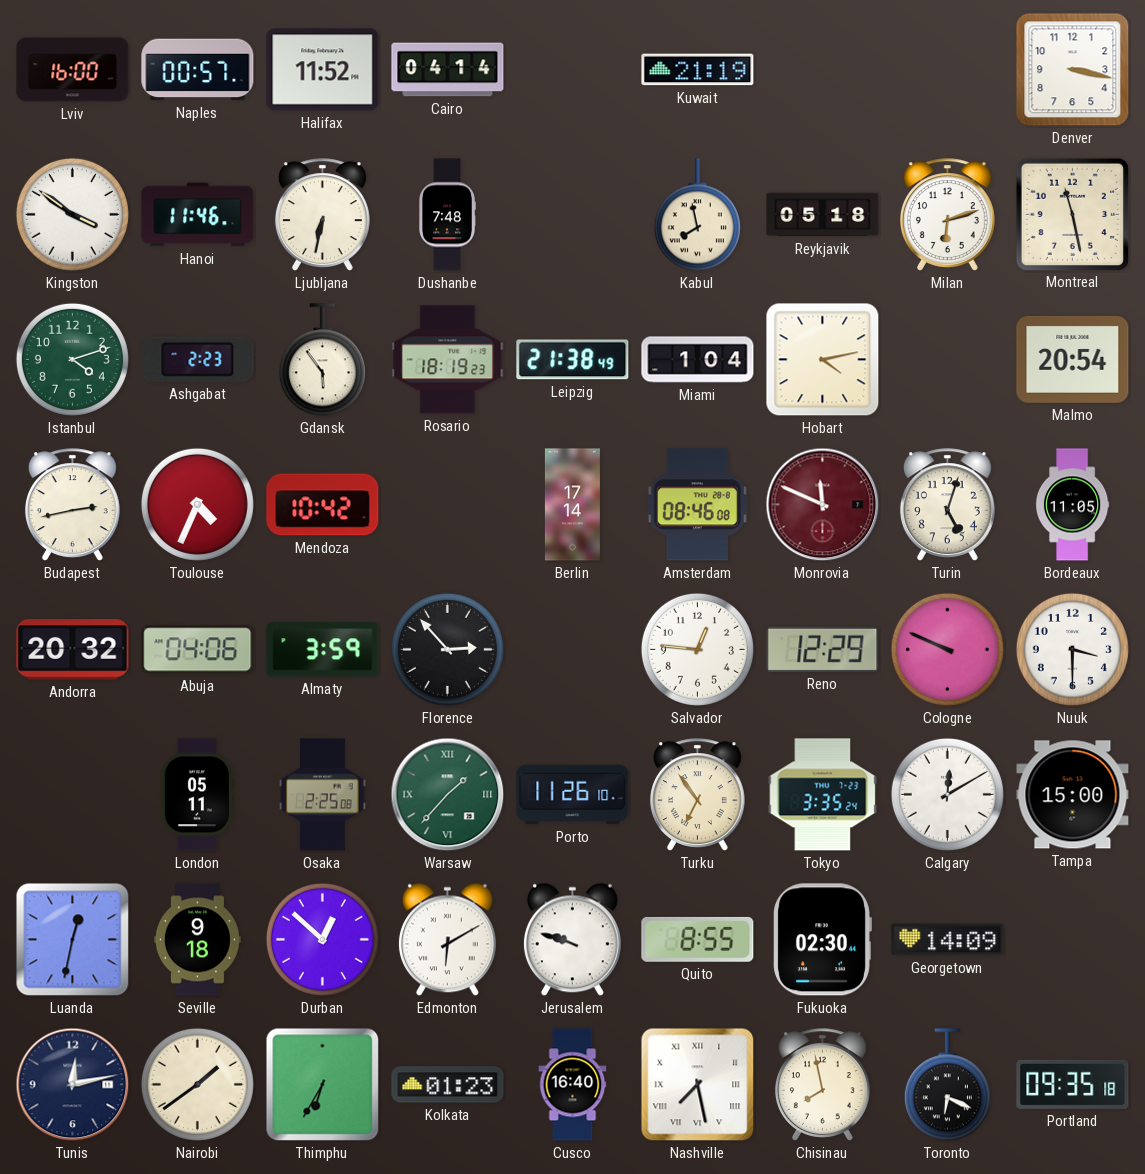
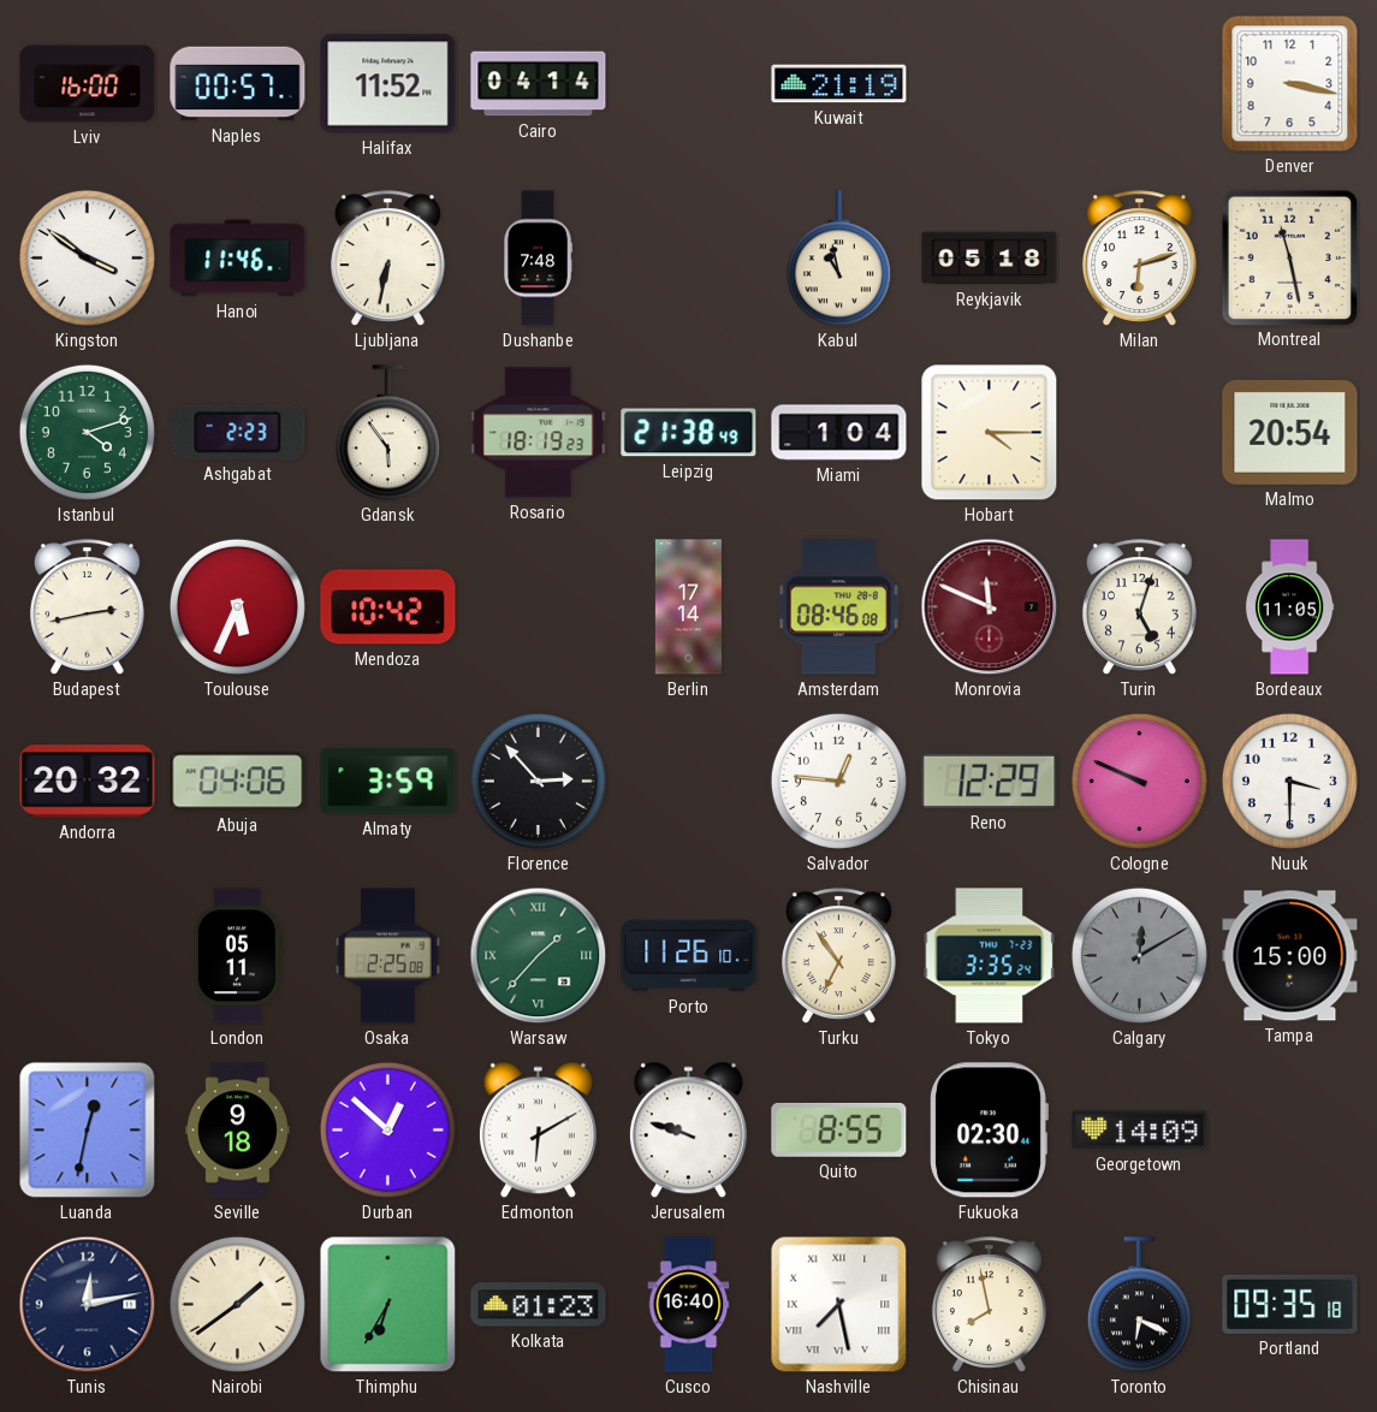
Kabul: 7:58 -> 10:58
Hobart: 4:13 -> 4:15
Toulouse: 4:34 -> 5:34
Calgary dial: white -> grey
